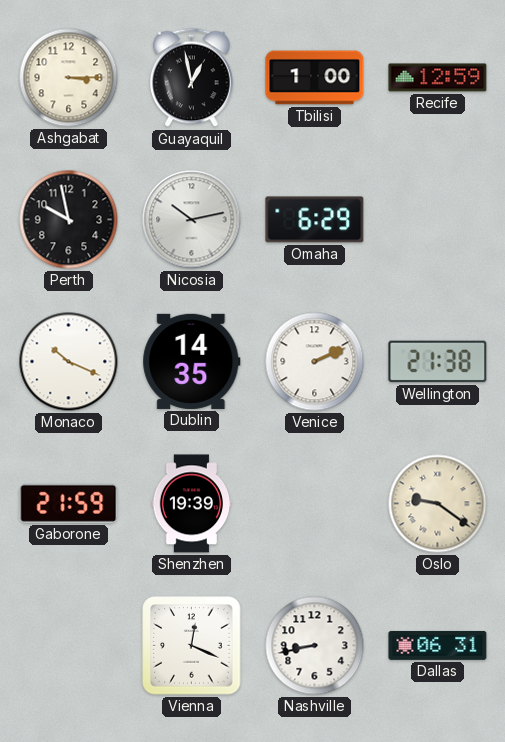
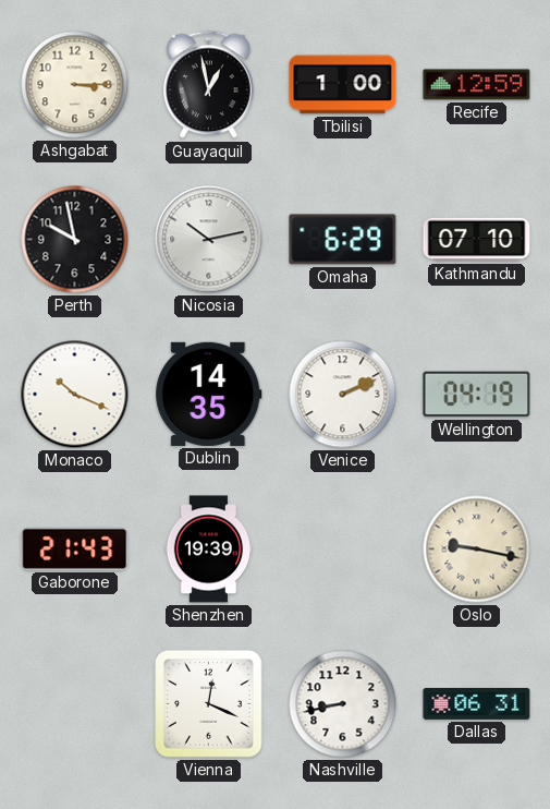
Kathmandu: none -> 07:10
Wellington: 21:38 -> 04:19
Gaborone: 21:59 -> 21:43
Oslo: 9:21 -> 9:17
